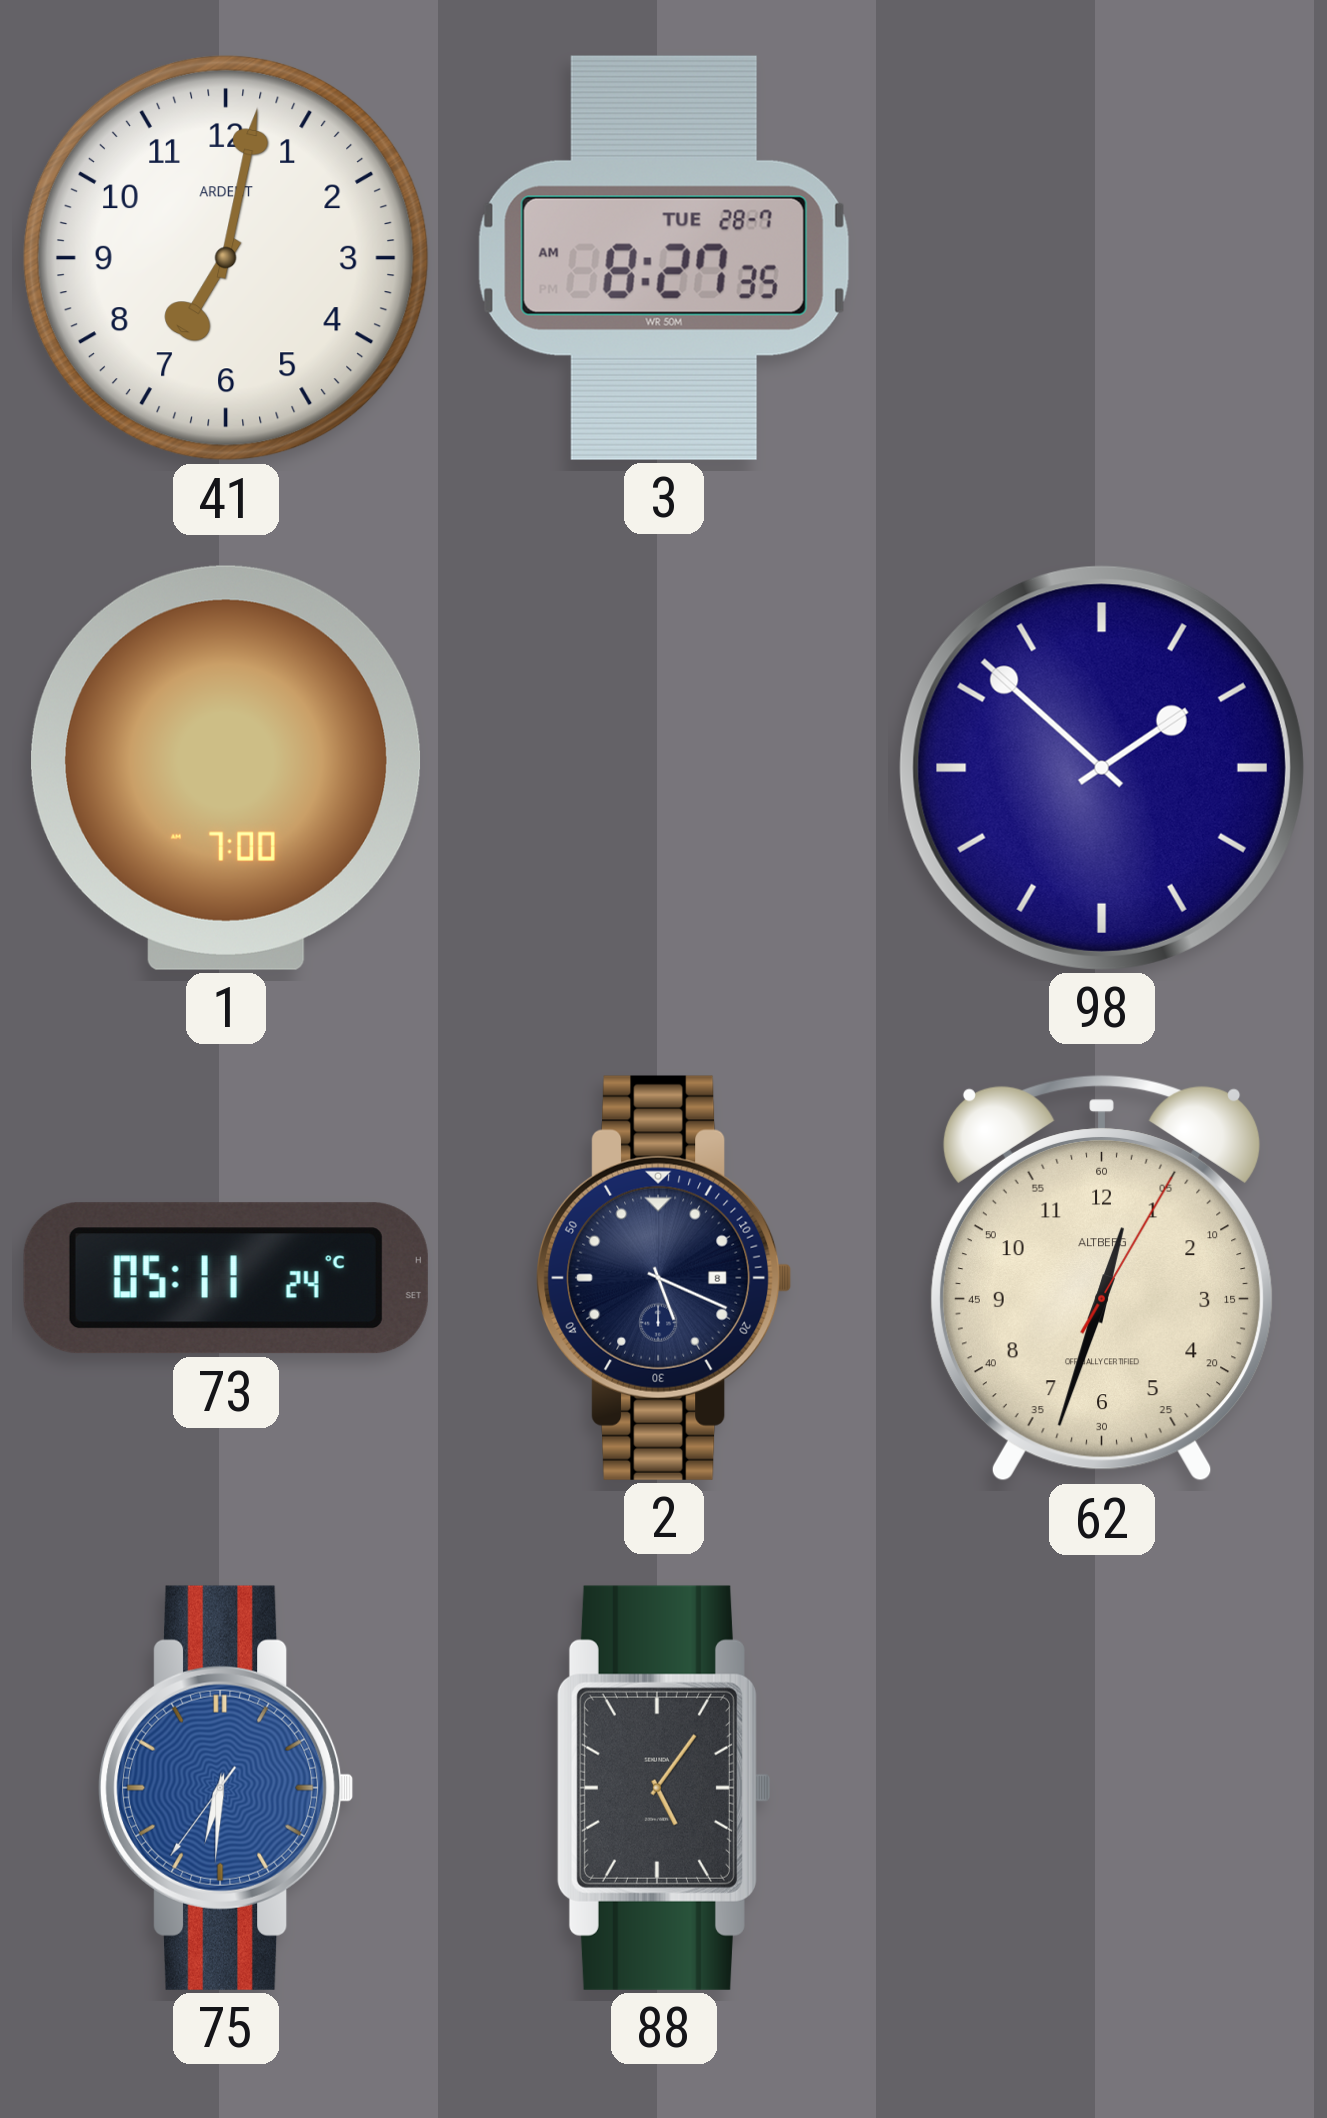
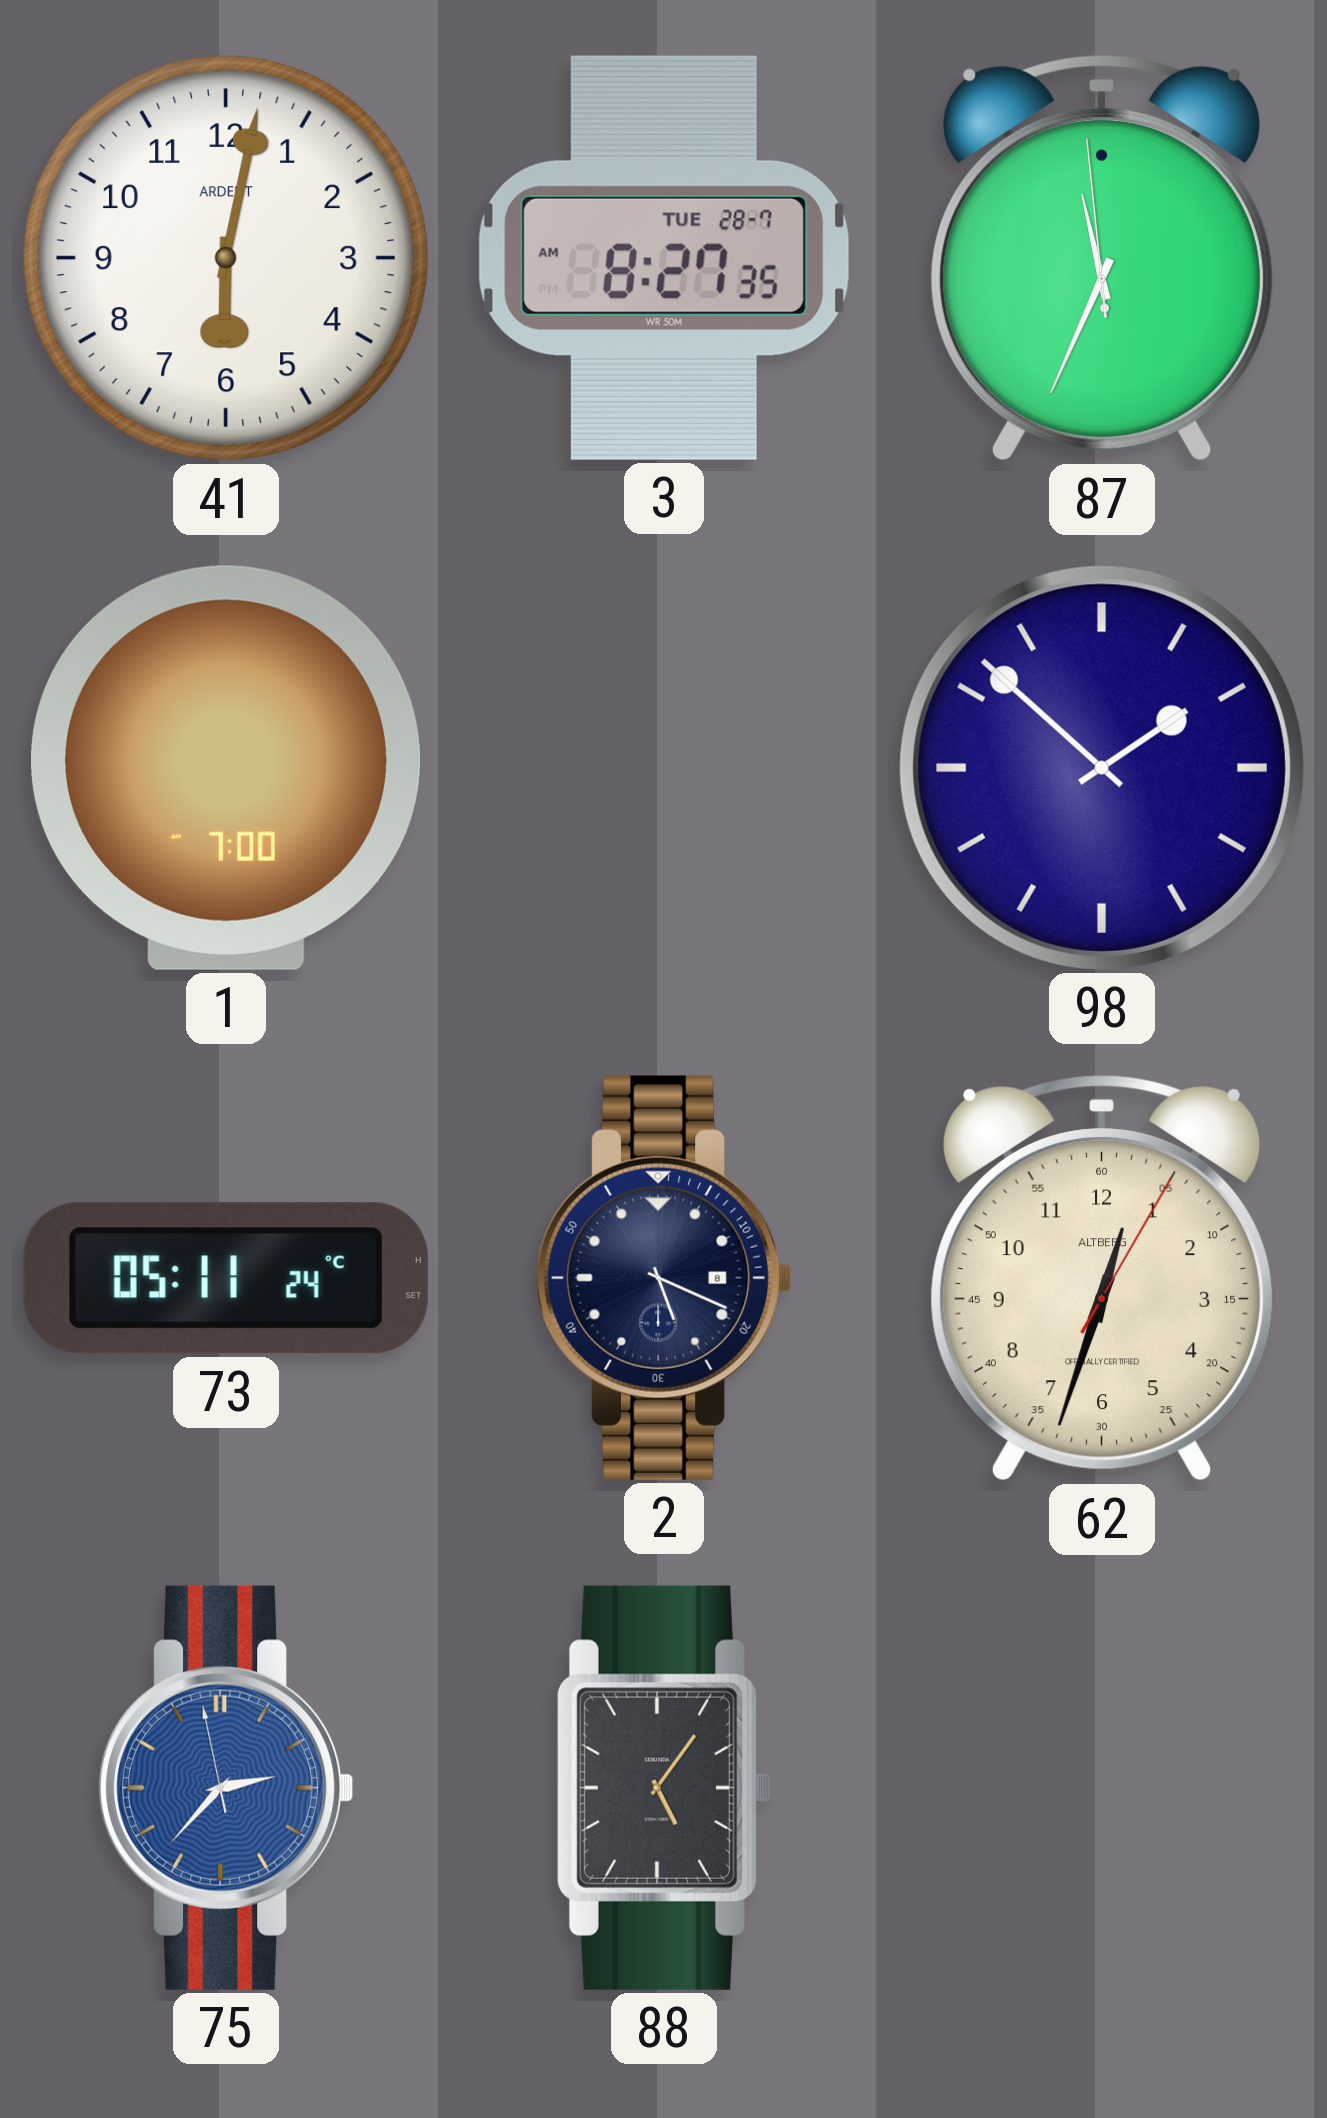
41: 7:02 -> 6:02
87: none -> 11:33
75: 6:30 -> 2:36
